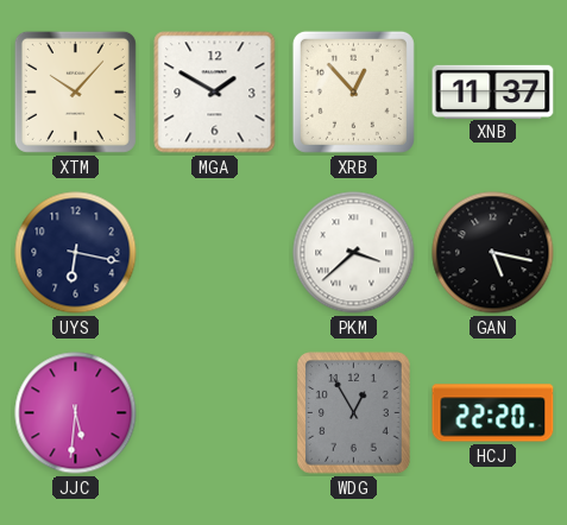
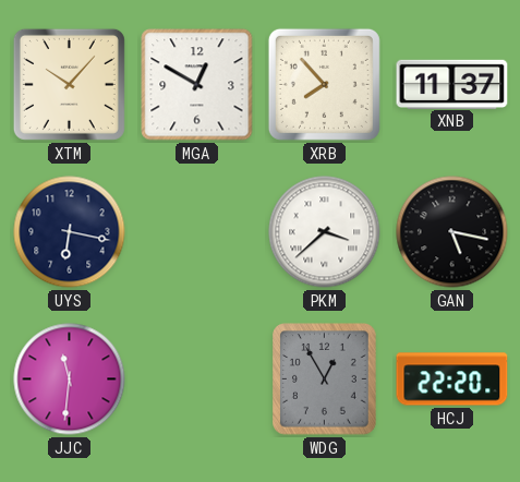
MGA: 1:50 -> 12:50
XRB: 12:53 -> 7:53
JJC: 5:31 -> 11:31
